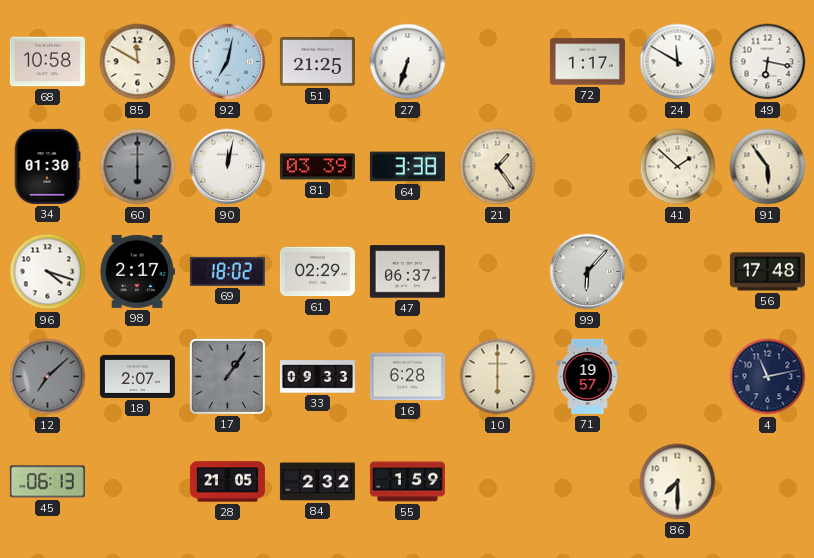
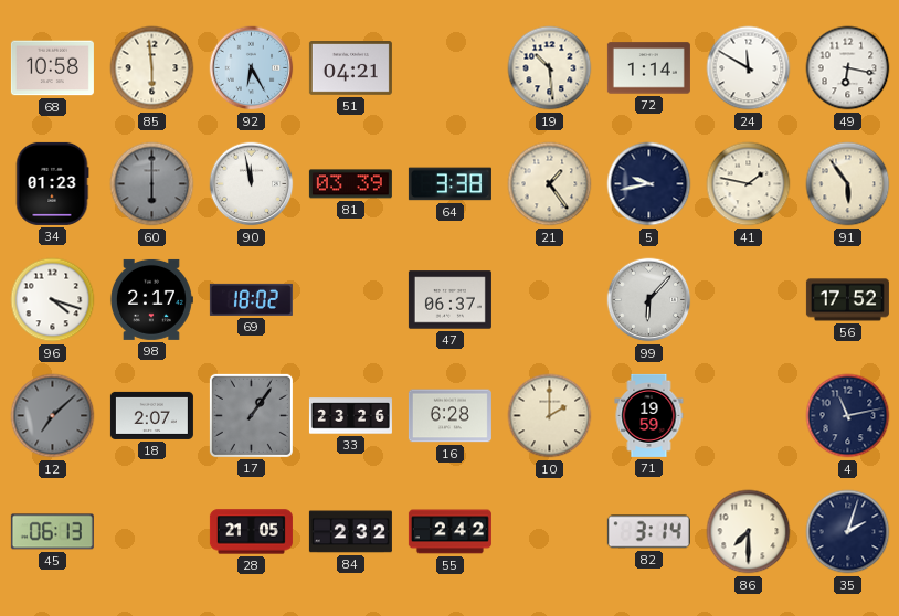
85: 11:50 -> 5:59
92: 7:02 -> 6:25
51: 21:25 -> 04:21
27: 6:33 -> none
19: none -> 10:29
72: 1:17 -> 1:14
34: 01:30 -> 01:23
90: 12:02 -> 11:58
5: none -> 9:43
41: 1:52 -> 1:47
61: 02:29 -> none
56: 17:48 -> 17:52
33: 09:33 -> 23:26
10: 6:00 -> 2:00
71: 19:57 -> 19:59
55: 1:59 -> 2:42
82: none -> 3:14
35: none -> 2:03
